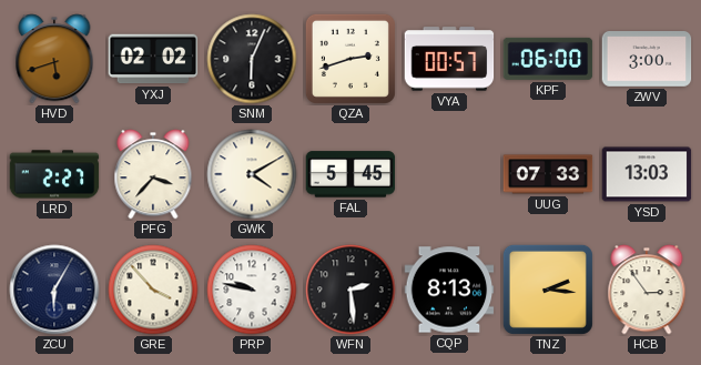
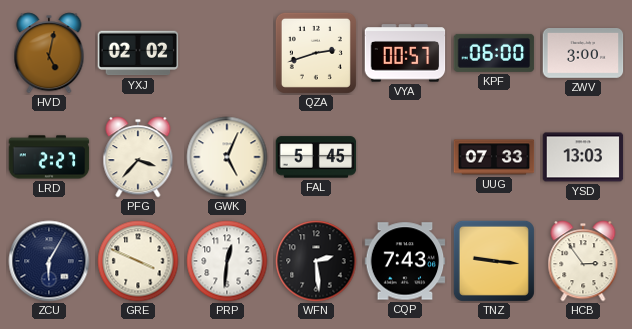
HVD: 5:42 -> 5:02
SNM: 6:04 -> none
GWK: 4:10 -> 5:04
GRE: 3:53 -> 3:49
PRP: 9:47 -> 12:31
CQP: 8:13 -> 7:43
TNZ: 2:16 -> 9:16
